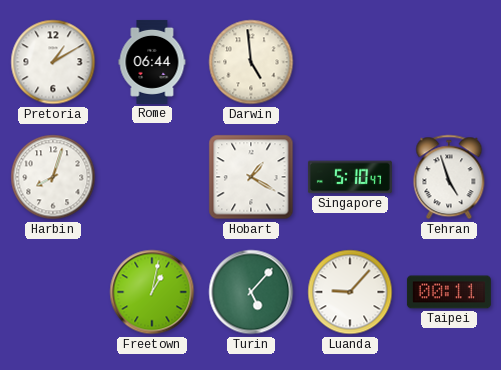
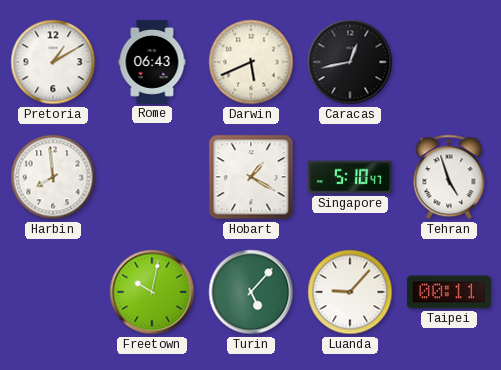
Rome: 06:44 -> 06:43
Darwin: 4:59 -> 5:41
Caracas: none -> 12:43
Harbin: 8:03 -> 7:59
Freetown: 1:02 -> 10:02
